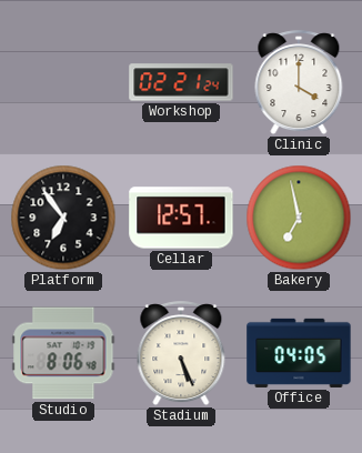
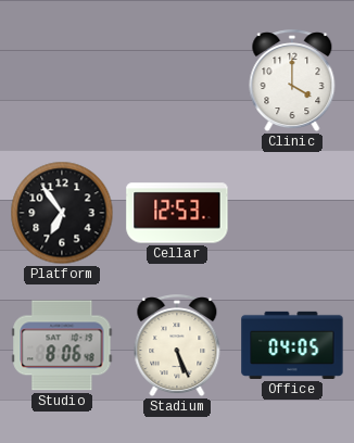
Workshop: 02:21 -> none
Cellar: 12:57 -> 12:53
Bakery: 6:58 -> none
